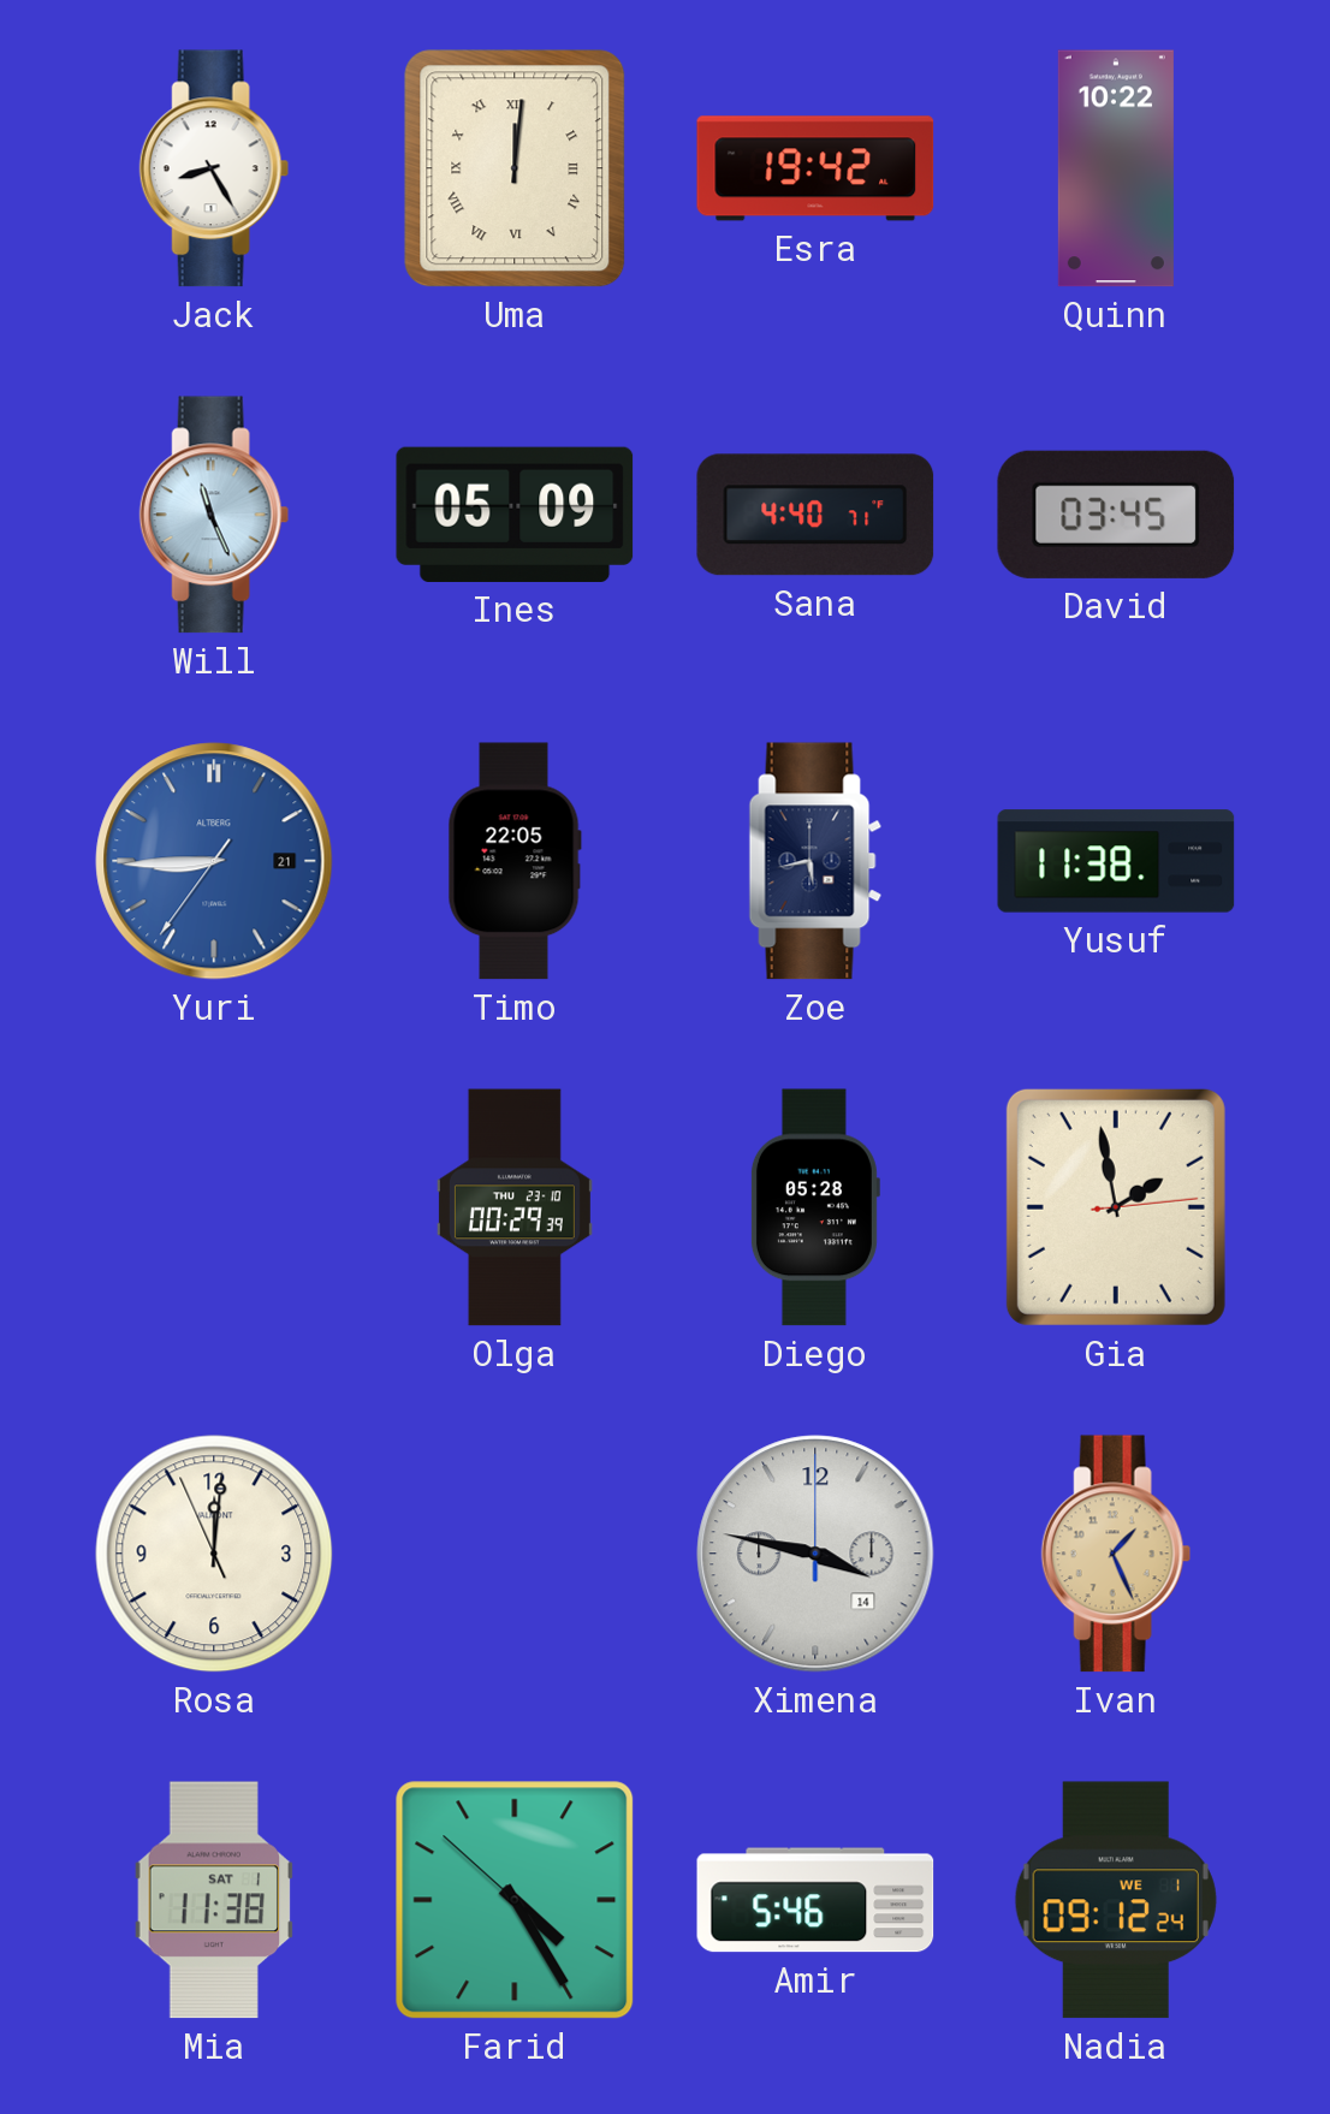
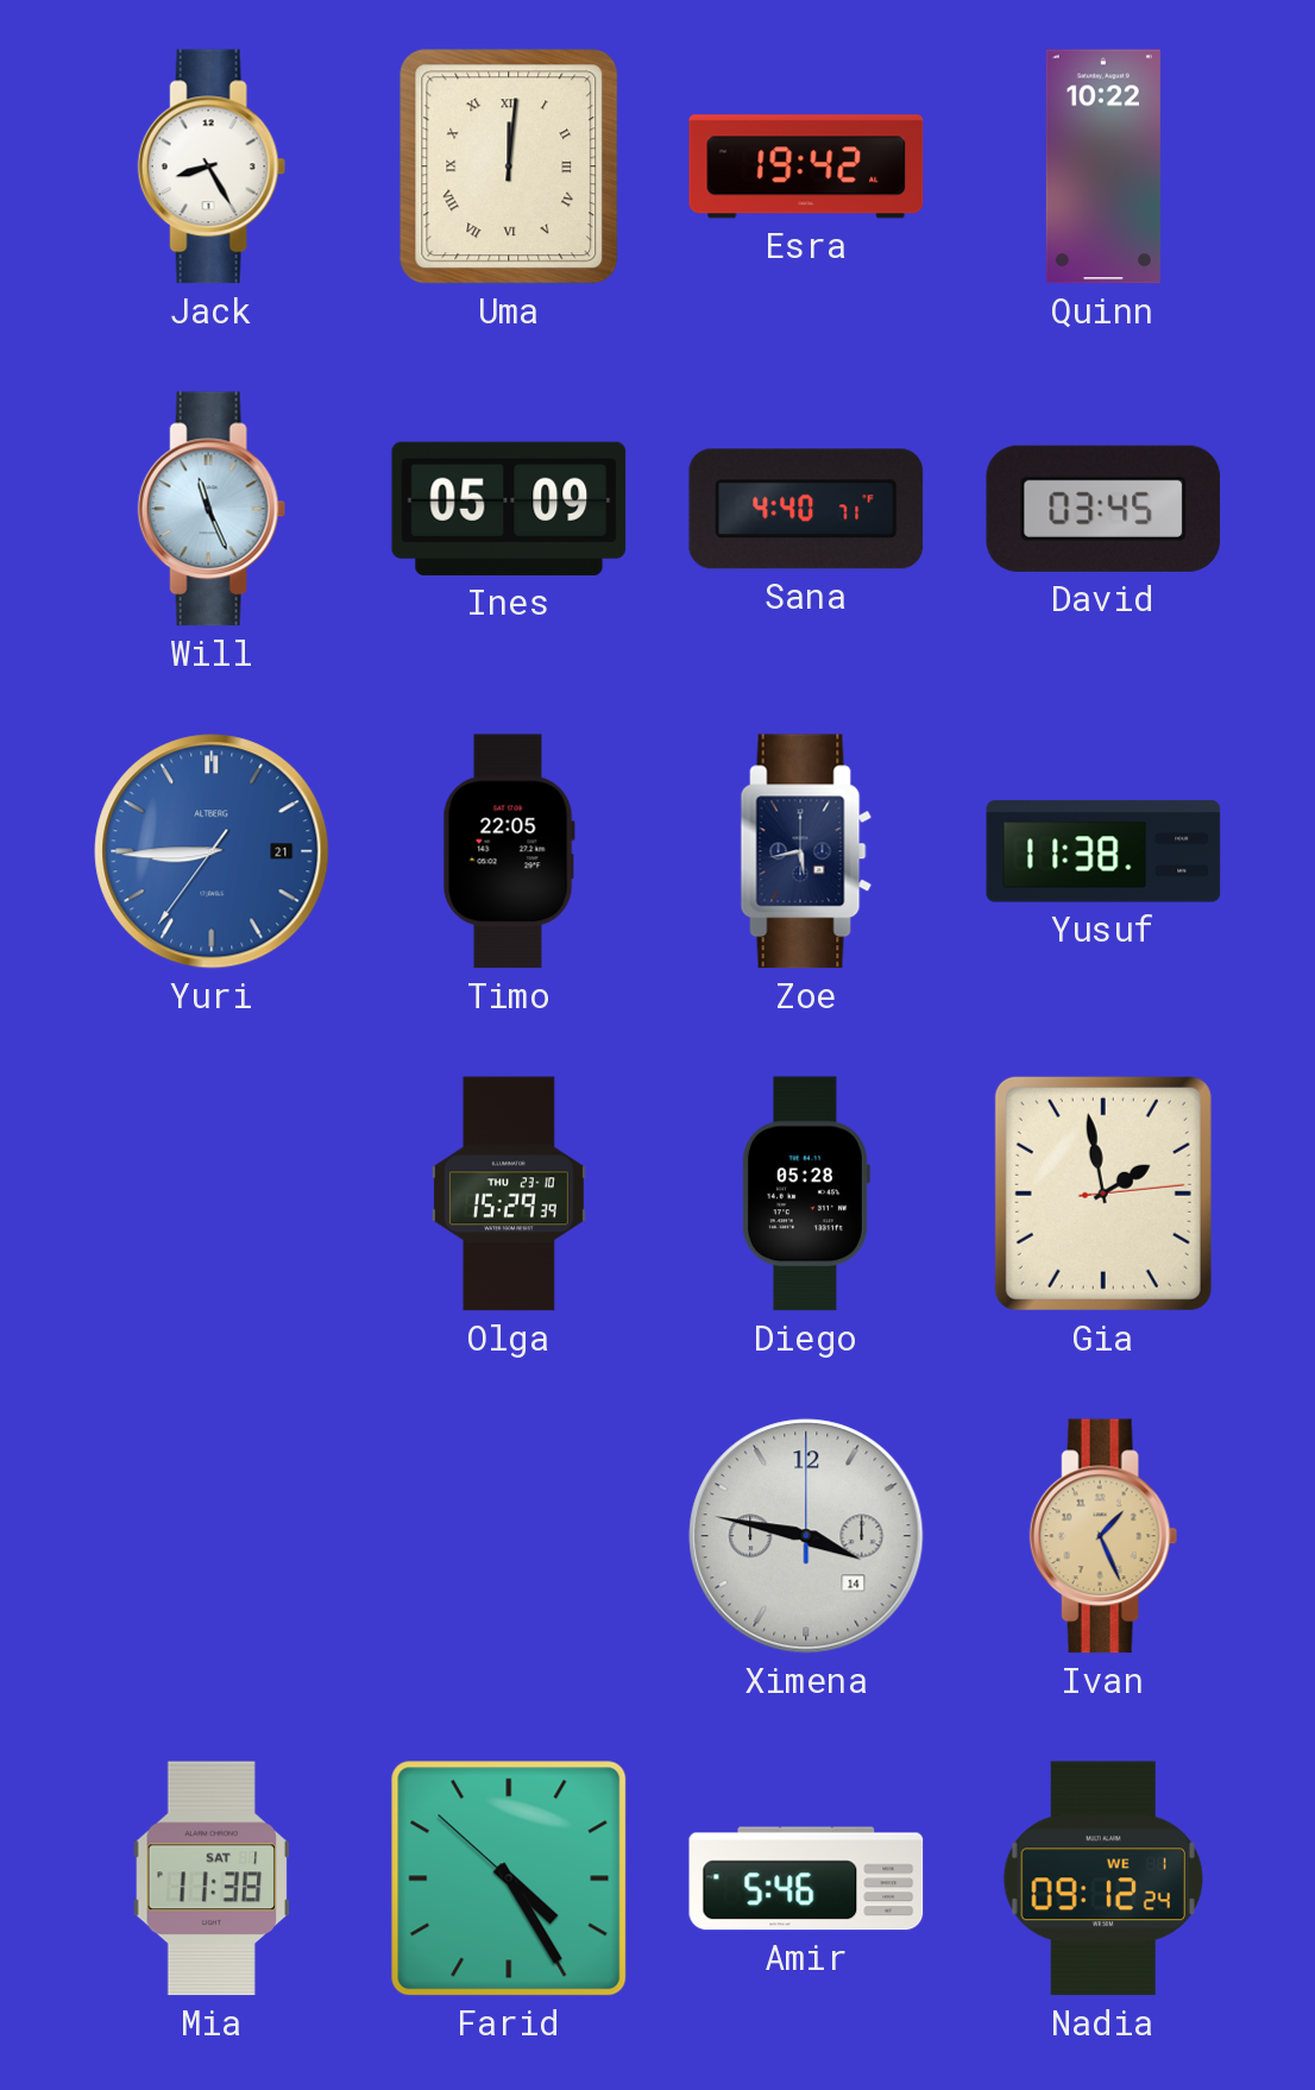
Olga: 00:29 -> 15:29
Rosa: 12:00 -> none
